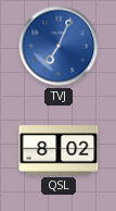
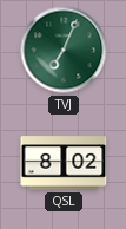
TVJ dial: blue -> green
